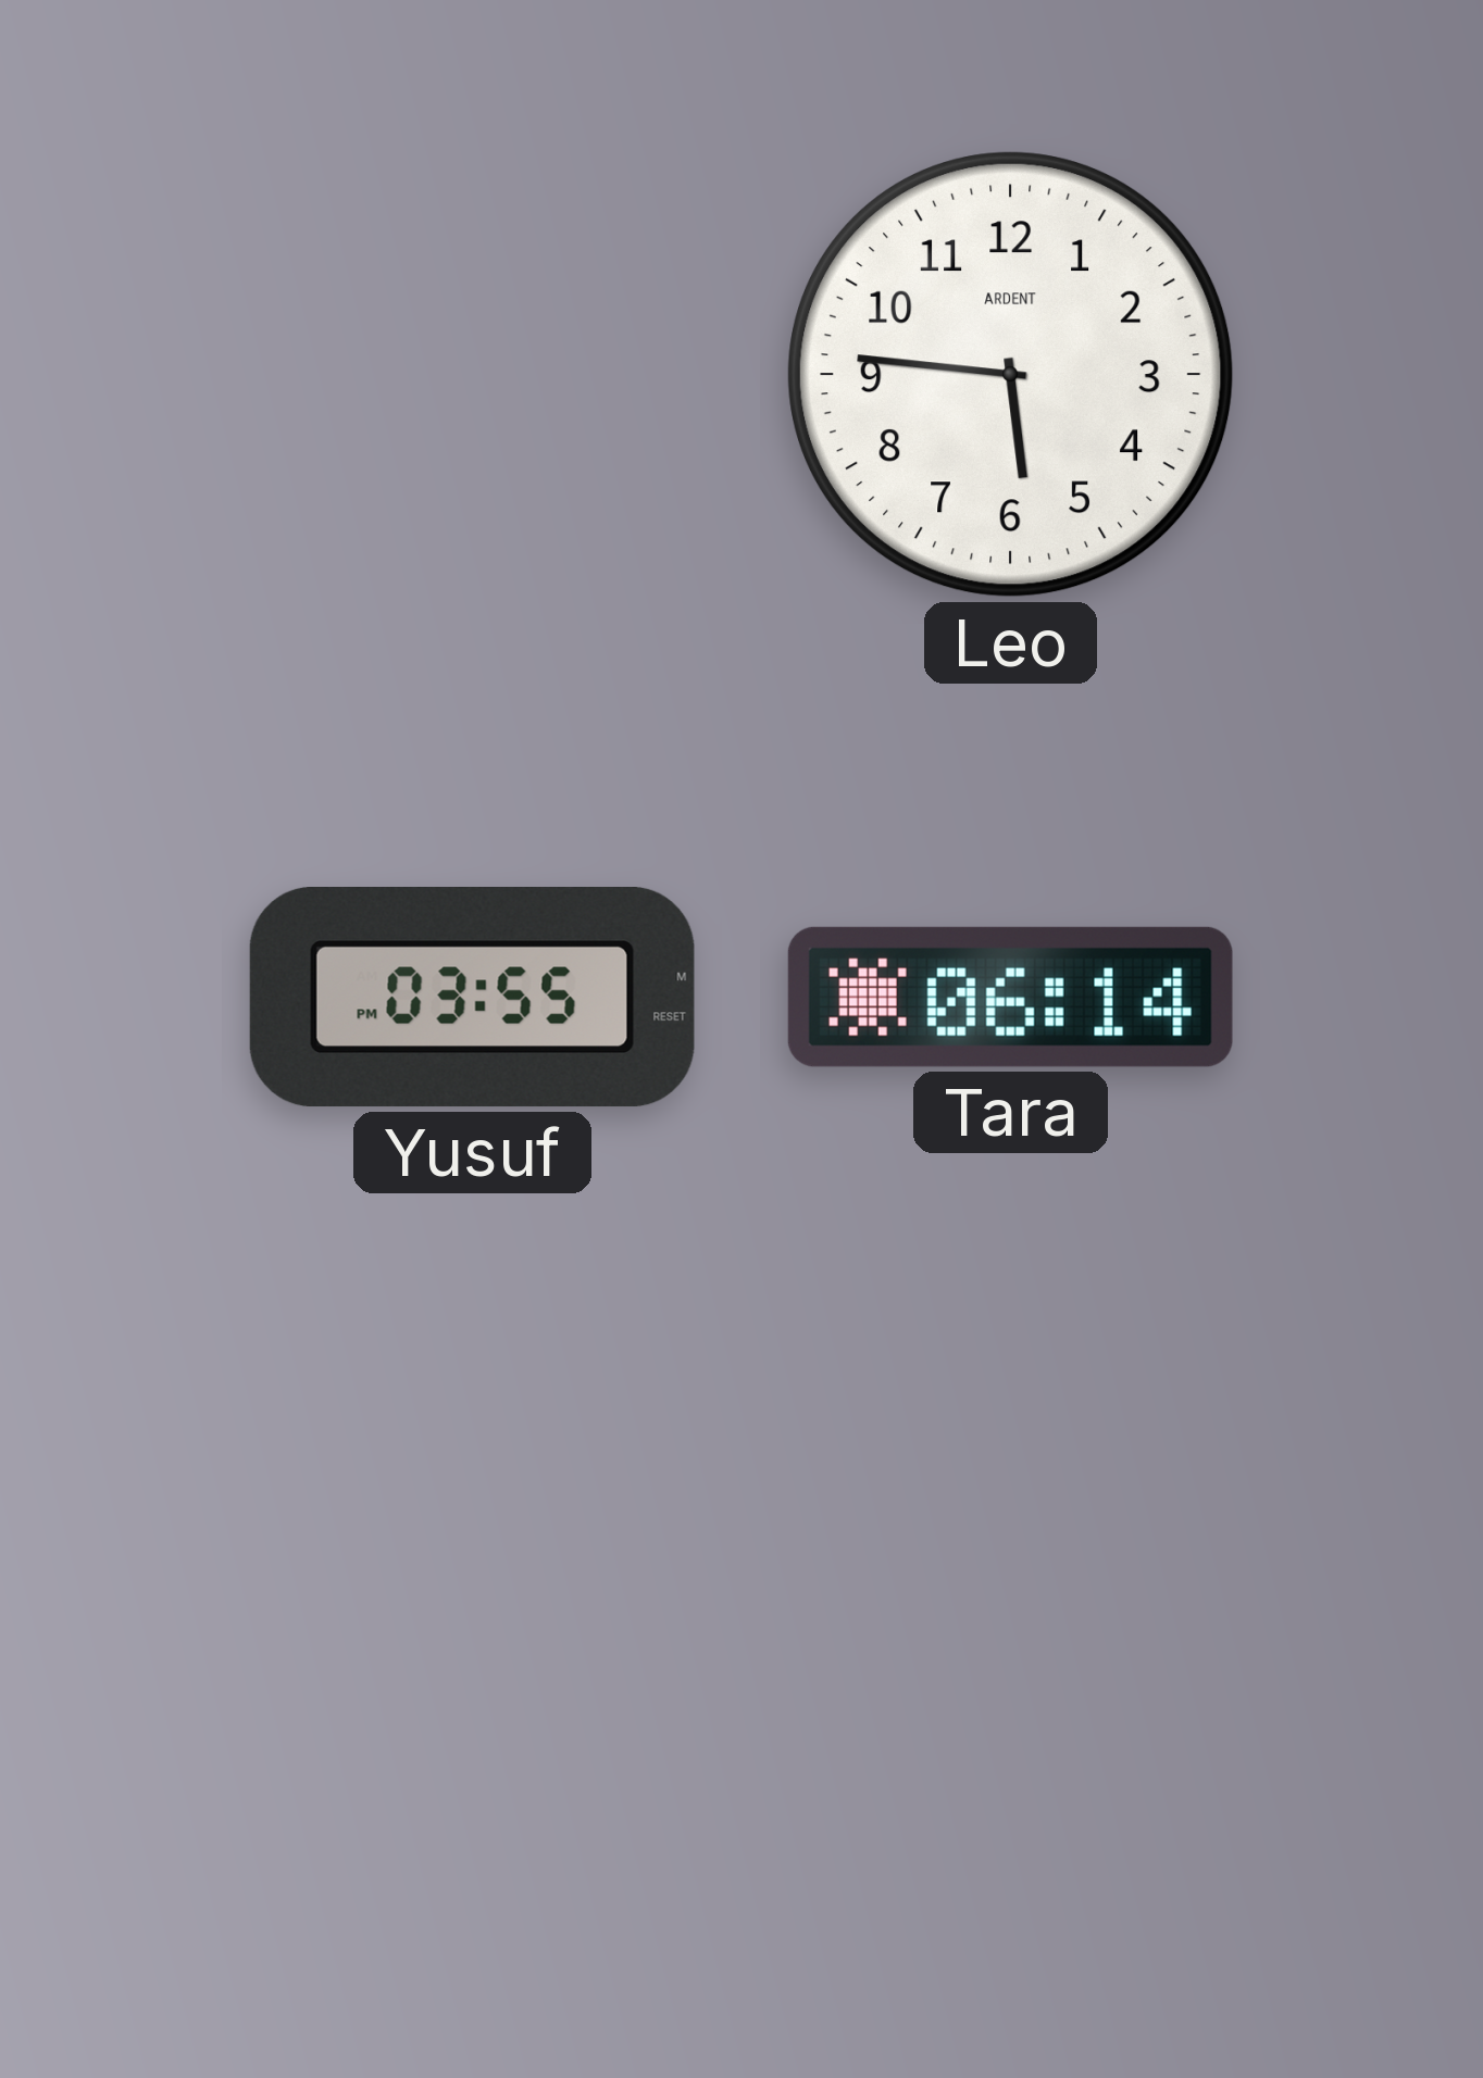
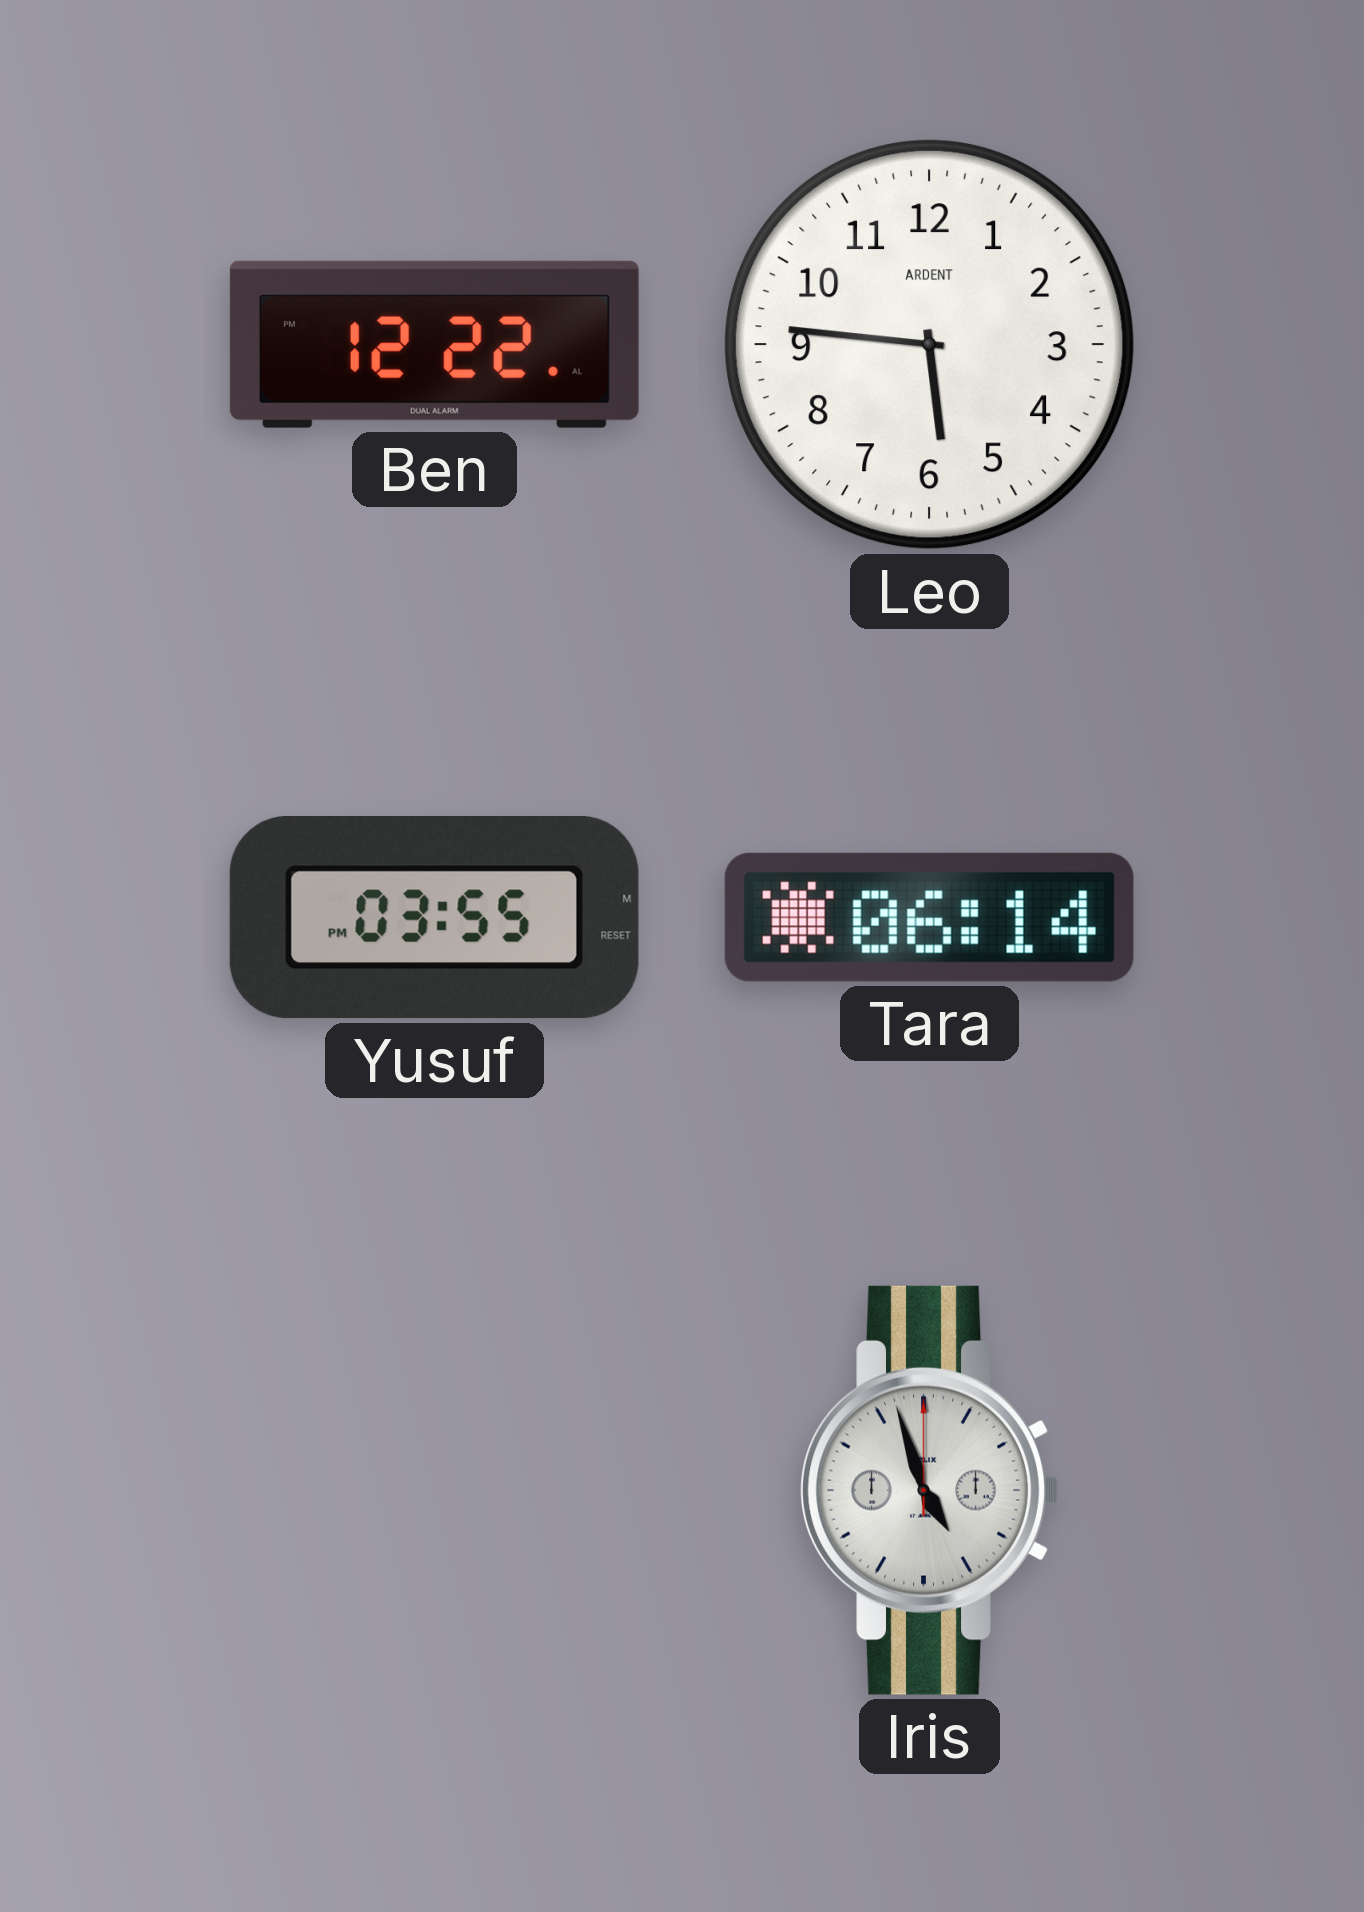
Ben: none -> 12:22
Iris: none -> 4:57
